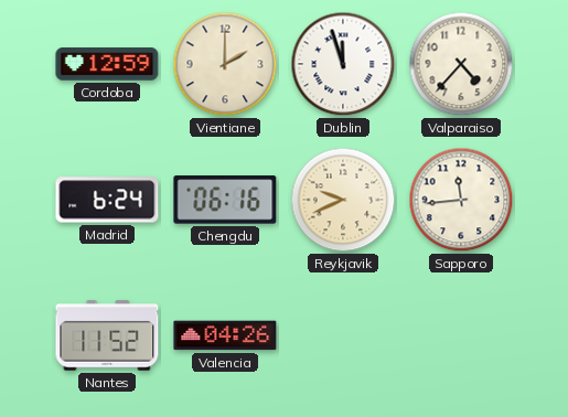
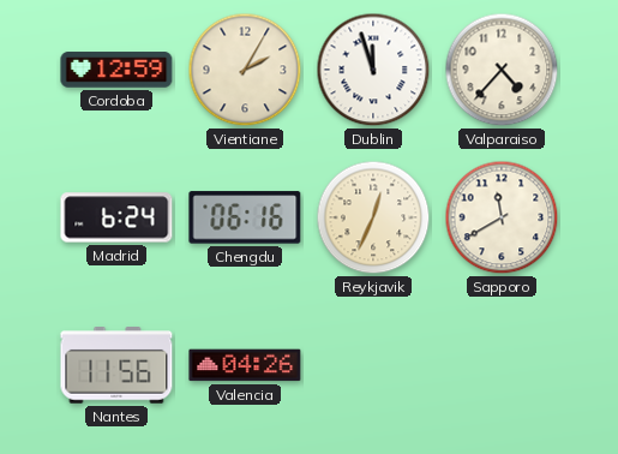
Vientiane: 2:00 -> 2:05
Reykjavik: 9:41 -> 12:34
Sapporo: 11:44 -> 11:40
Nantes: 11:52 -> 11:56
